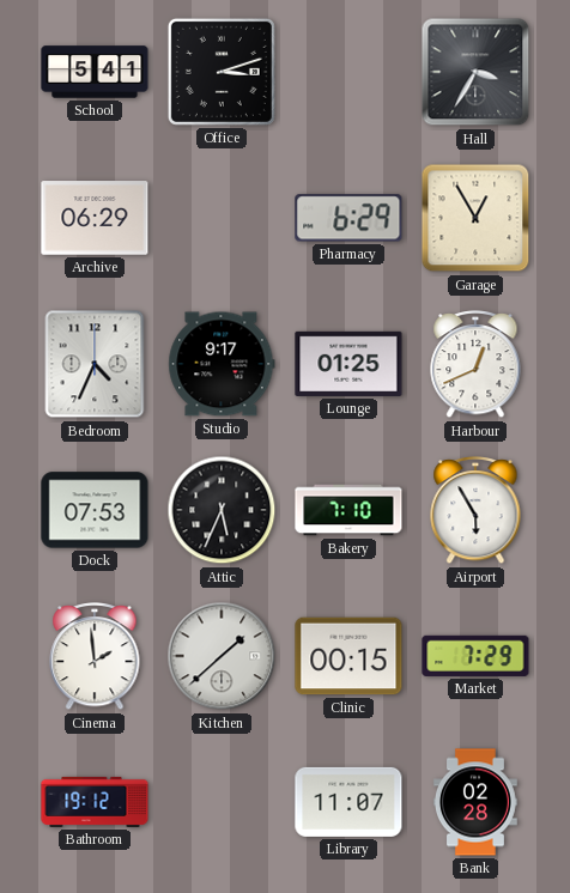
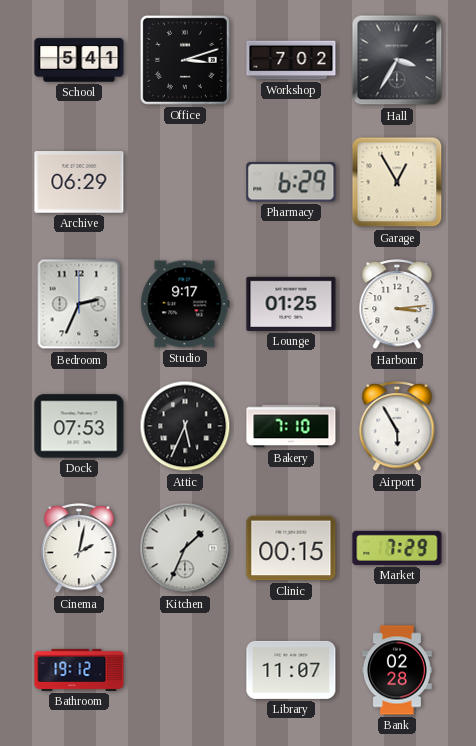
Workshop: none -> 7:02
Bedroom: 4:34 -> 2:34
Harbour: 12:41 -> 3:14
Cinema: 1:59 -> 2:02
Kitchen: 1:38 -> 1:34
